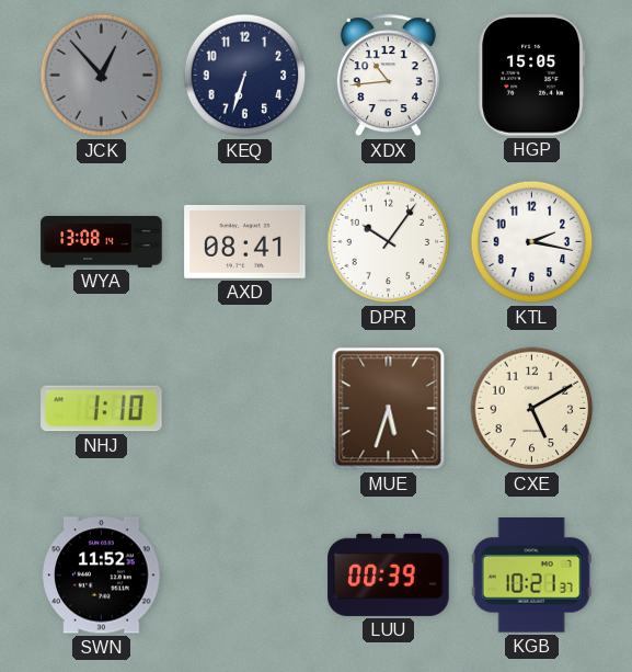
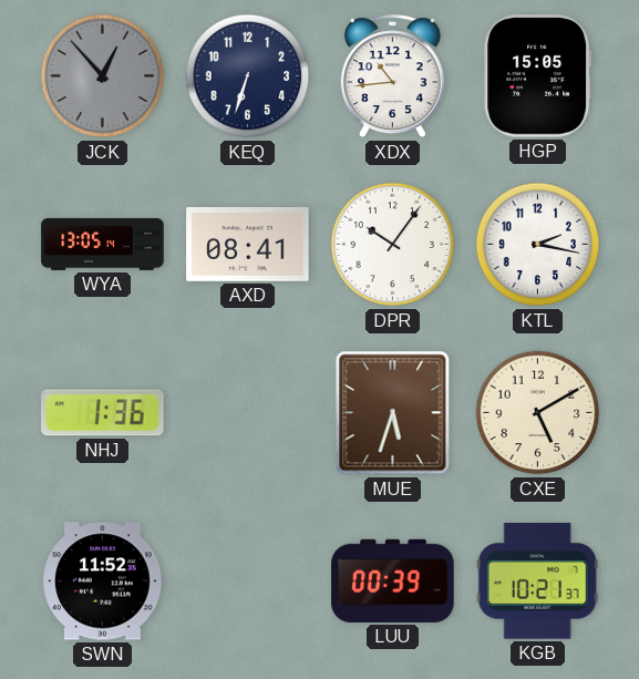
WYA: 13:08 -> 13:05
NHJ: 1:10 -> 1:36
